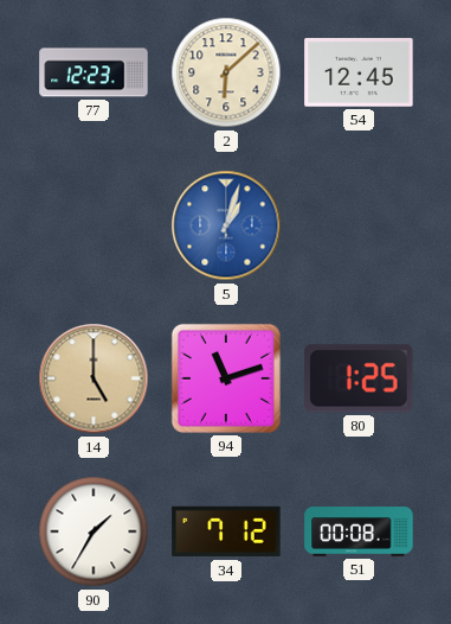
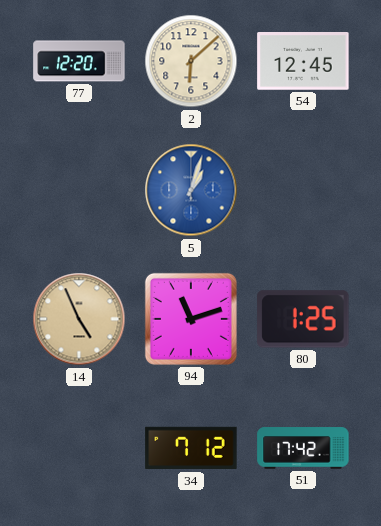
77: 12:23 -> 12:20
14: 5:00 -> 4:56
90: 1:35 -> none
51: 00:08 -> 17:42
